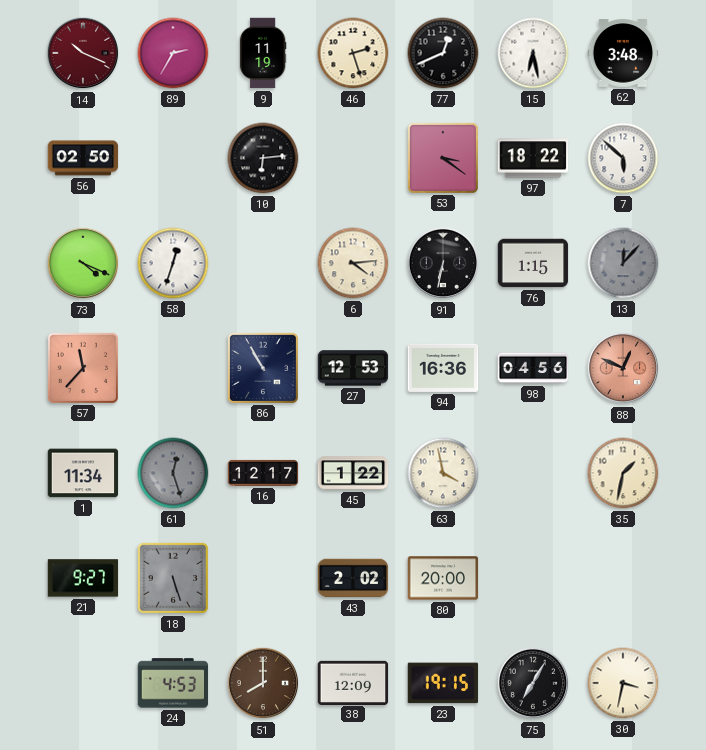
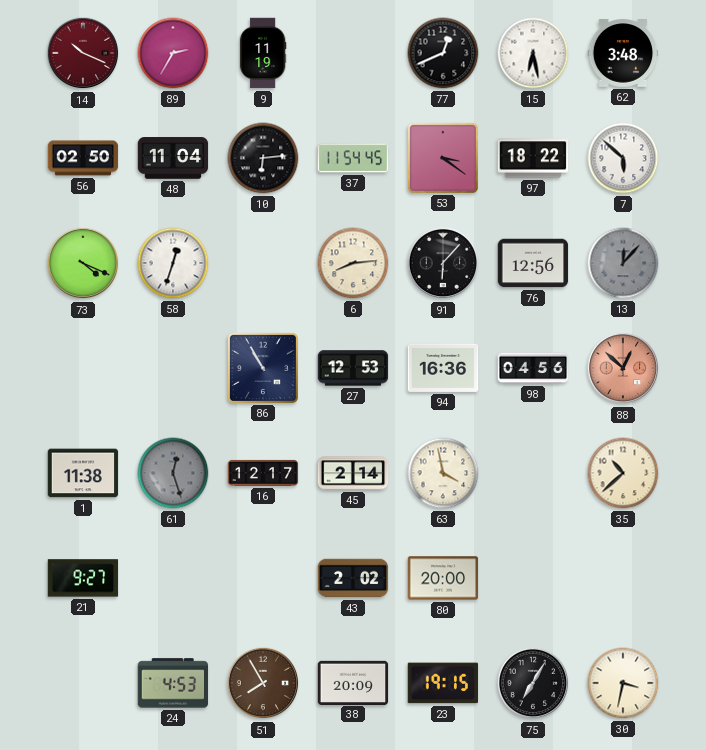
46: 2:27 -> none
48: none -> 11:04
37: none -> 11:54
6: 4:14 -> 8:14
91: 6:32 -> 6:07
76: 1:15 -> 12:56
57: 11:37 -> none
88: 12:49 -> 12:52
1: 11:34 -> 11:38
45: 1:22 -> 2:14
35: 1:32 -> 10:38
18: 5:27 -> none
51: 8:00 -> 7:55
38: 12:09 -> 20:09
